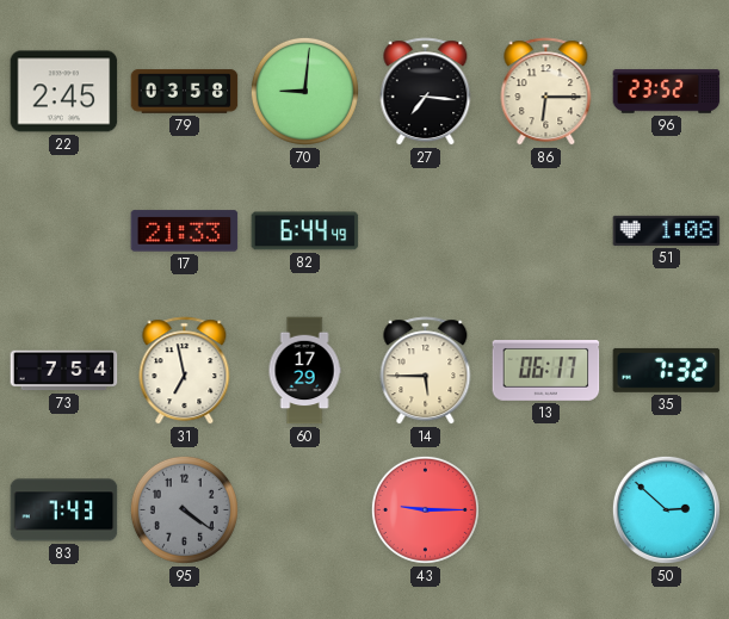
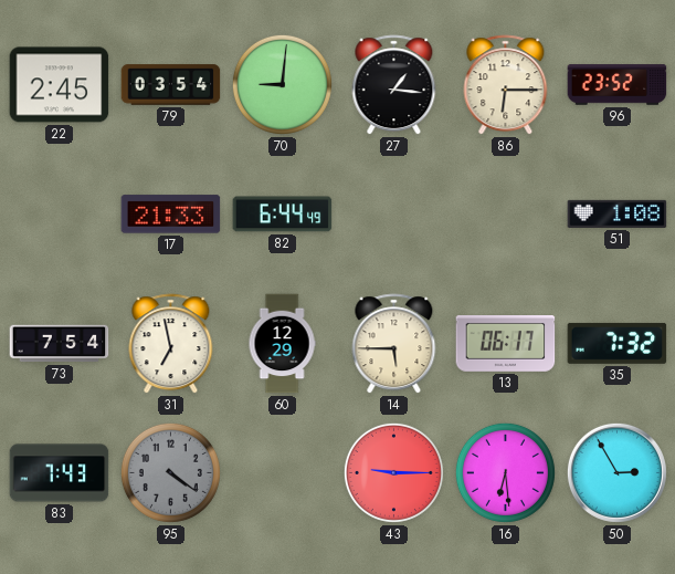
79: 03:58 -> 03:54
27: 7:16 -> 1:16
60: 17:29 -> 12:29
16: none -> 6:29
50: 2:52 -> 2:55
